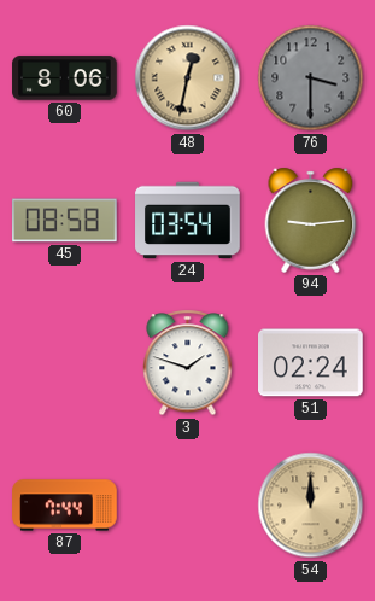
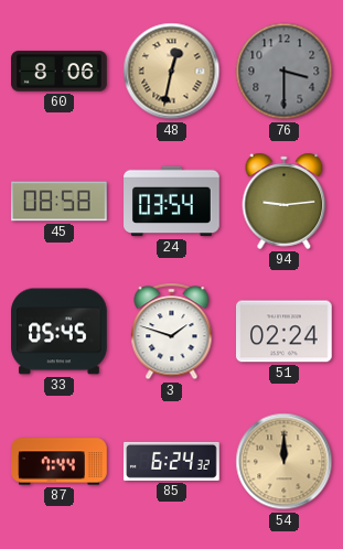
33: none -> 05:45
85: none -> 6:24
